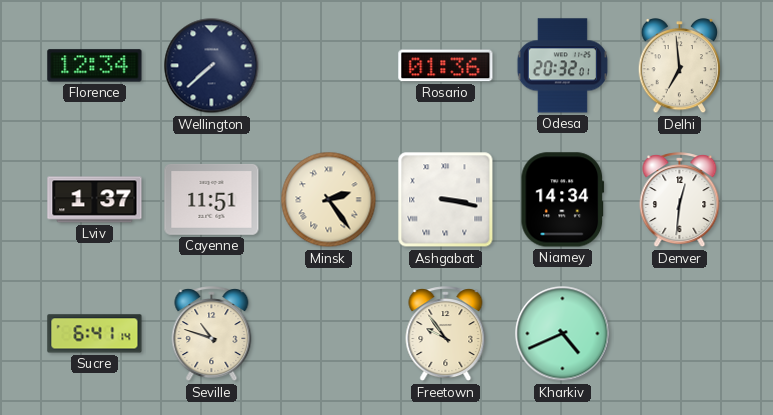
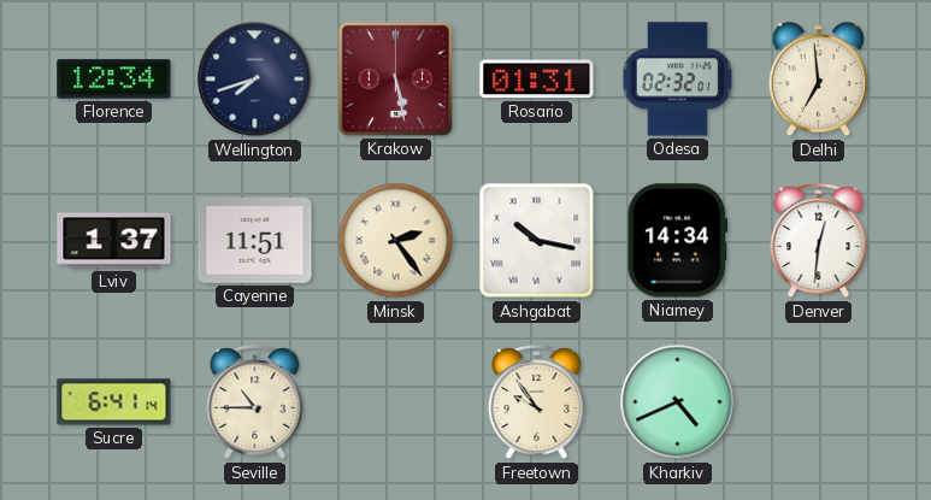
Wellington: 7:38 -> 7:42
Krakow: none -> 5:28
Rosario: 01:36 -> 01:31
Odesa: 20:32 -> 02:32
Ashgabat: 3:17 -> 10:17
Seville: 10:48 -> 10:45
